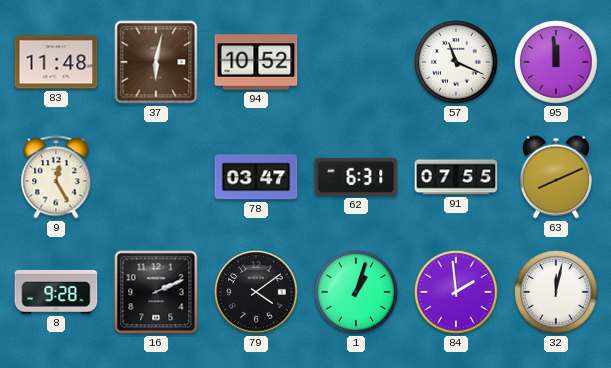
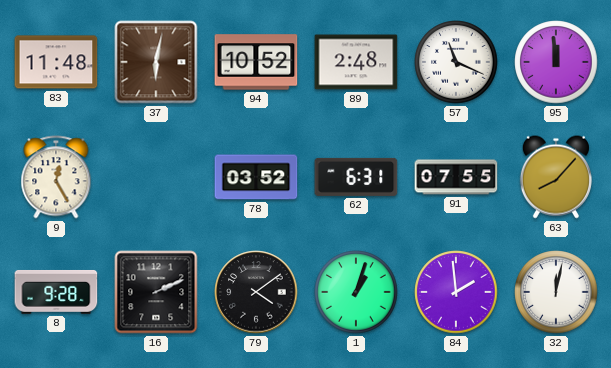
89: none -> 2:48
78: 03:47 -> 03:52
63: 8:11 -> 8:07
